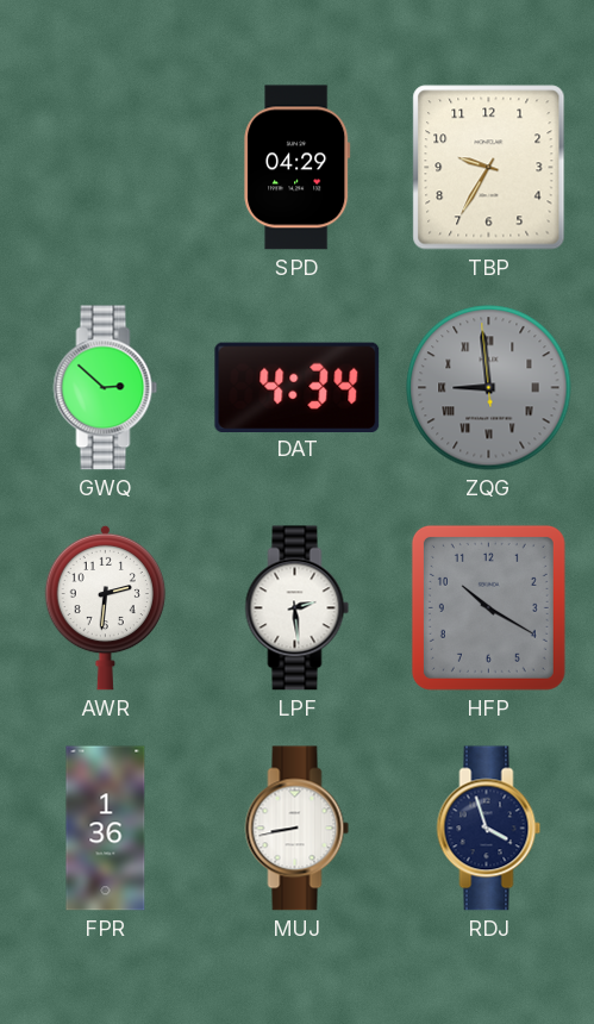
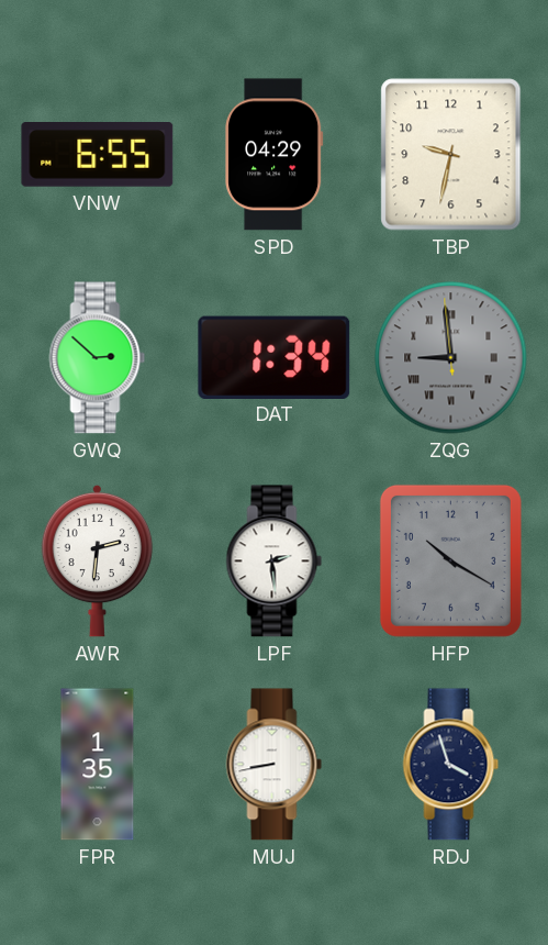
VNW: none -> 6:55
TBP: 9:35 -> 9:32
DAT: 4:34 -> 1:34
FPR: 1:36 -> 1:35
